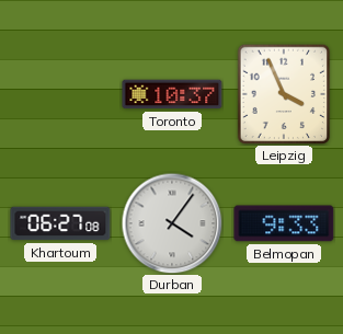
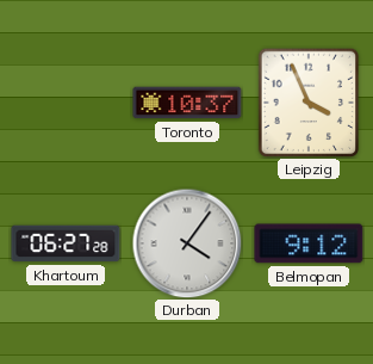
Khartoum: 06:27:08 -> 06:27:28
Belmopan: 9:33 -> 9:12
